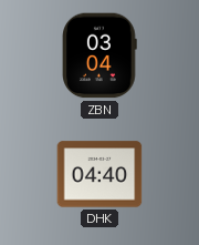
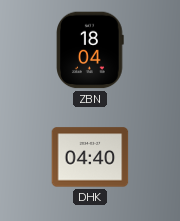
ZBN: 03:04 -> 18:04
